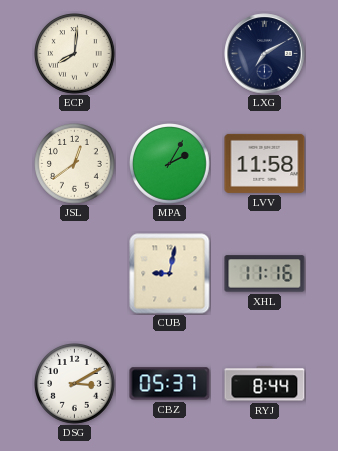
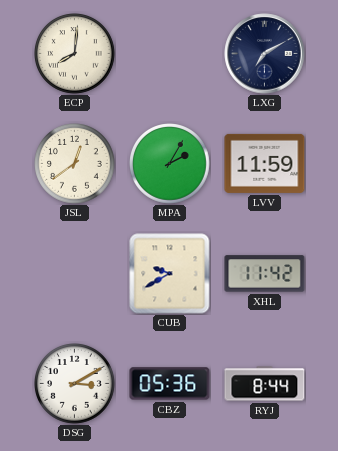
LVV: 11:58 -> 11:59
CUB: 9:02 -> 9:40
XHL: 11:16 -> 11:42
CBZ: 05:37 -> 05:36
